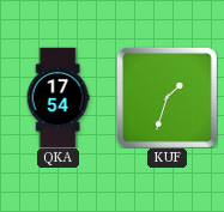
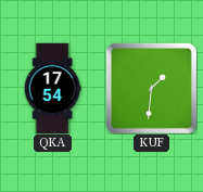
KUF: 1:33 -> 1:31
